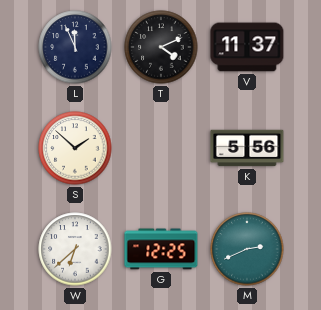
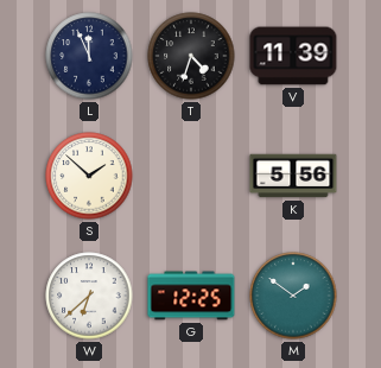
T: 4:11 -> 4:33
V: 11:37 -> 11:39
M: 2:41 -> 1:51
